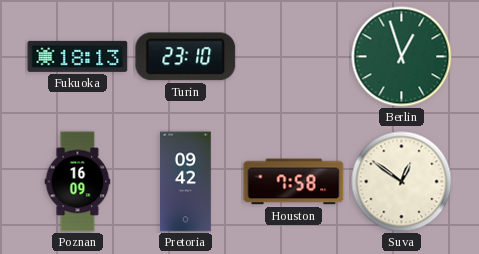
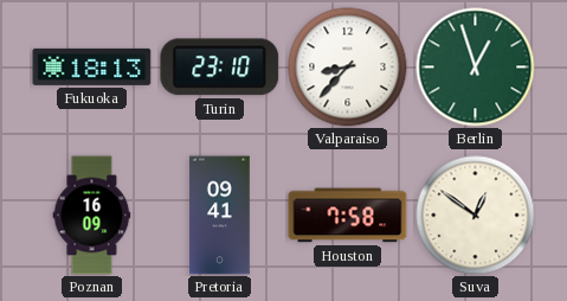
Valparaiso: none -> 8:37
Pretoria: 09:42 -> 09:41
